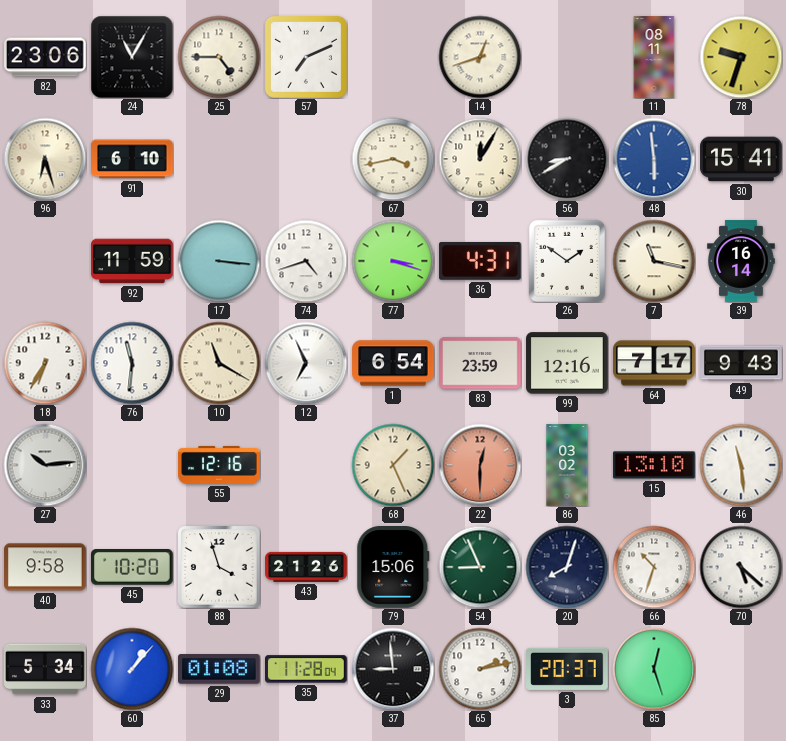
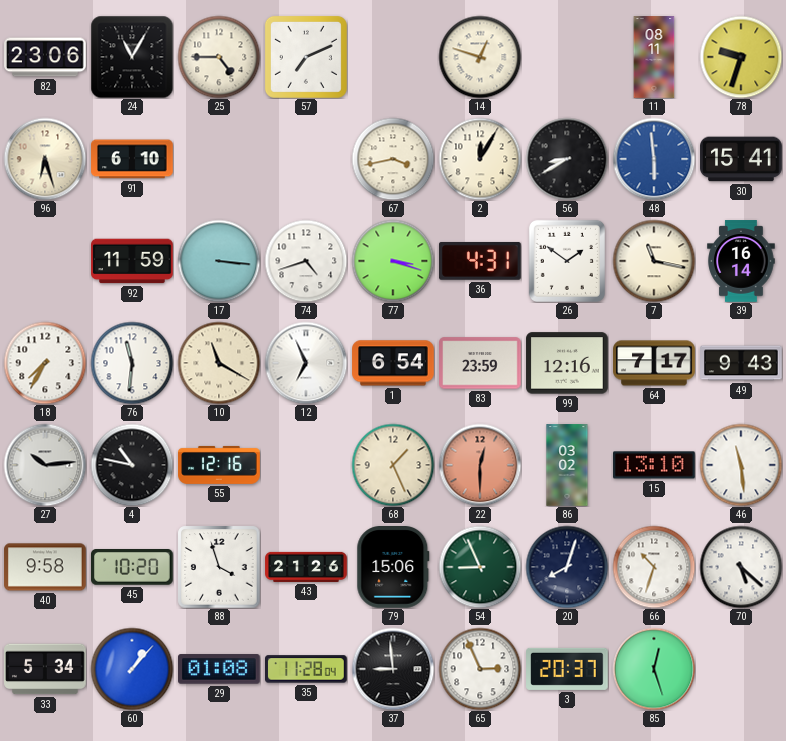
14: 12:42 -> 12:48
18: 6:35 -> 7:35
4: none -> 10:47
65: 2:13 -> 2:56
